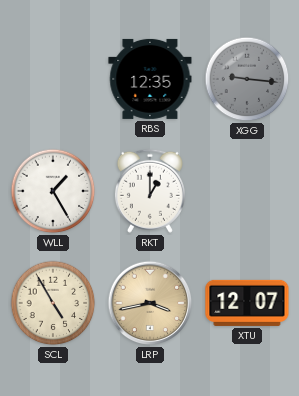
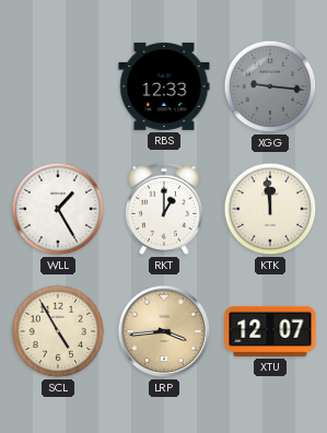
RBS: 12:35 -> 12:33
KTK: none -> 11:59
LRP: 3:43 -> 3:44
